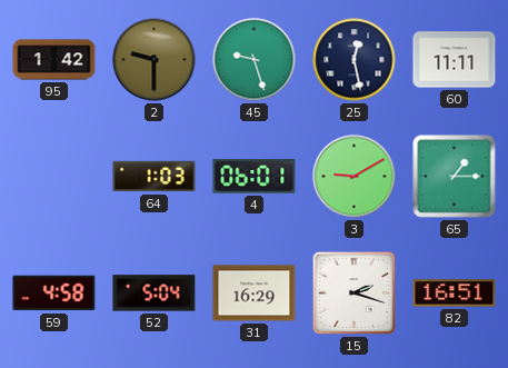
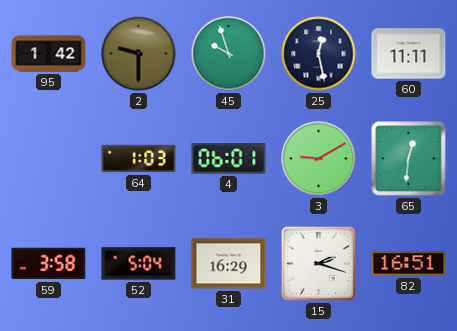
45: 9:27 -> 9:57
65: 1:15 -> 12:31
59: 4:58 -> 3:58
